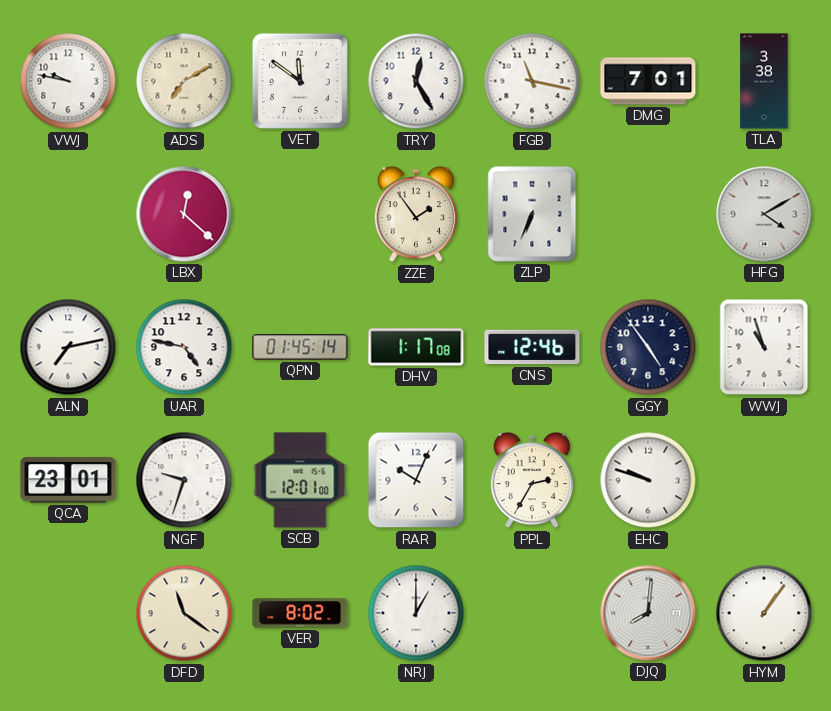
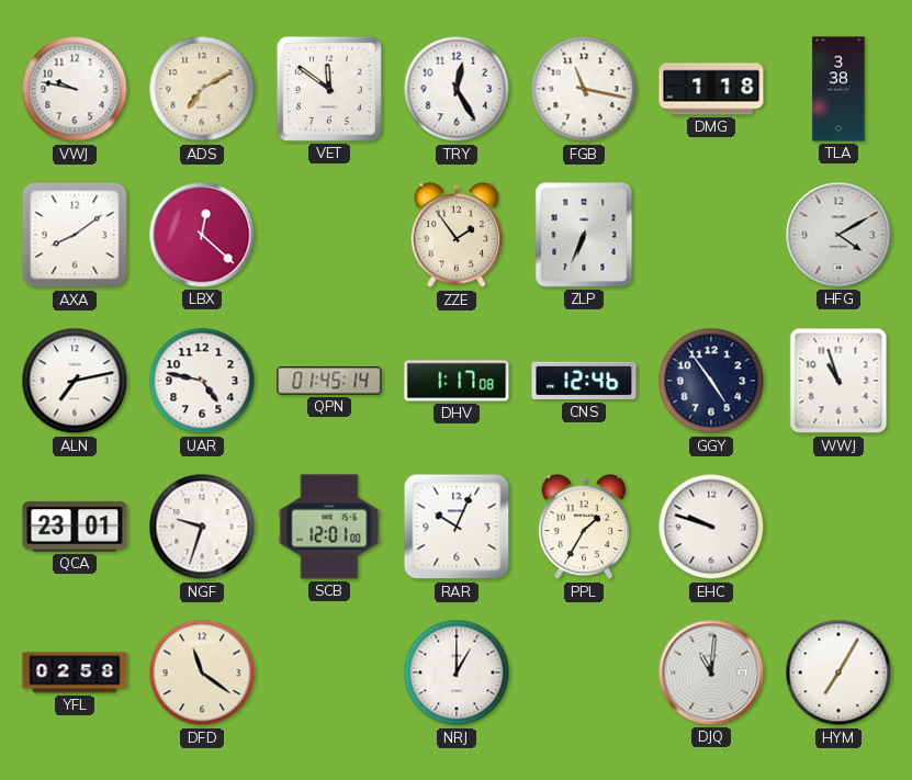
DMG: 7:01 -> 1:18
AXA: none -> 8:09
PPL: 2:35 -> 1:35
YFL: none -> 02:58
VER: 8:02 -> none
DJQ: 8:01 -> 11:01
HYM: 1:06 -> 7:05
